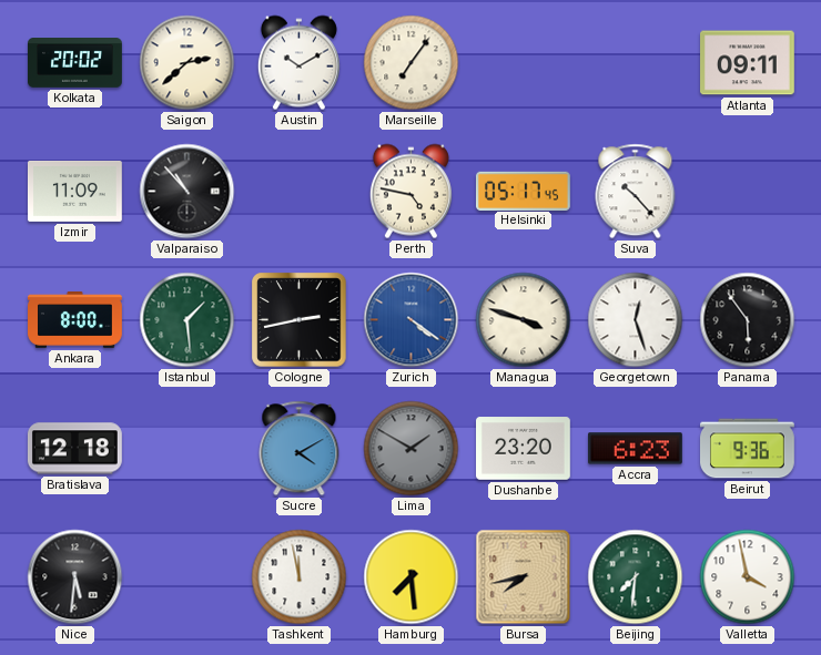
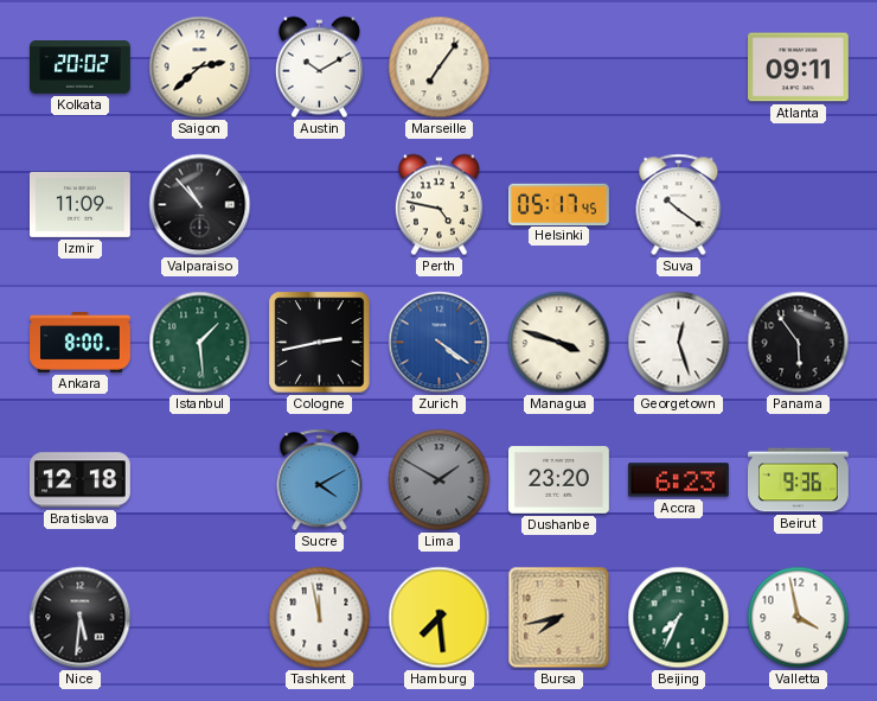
Suva: 10:23 -> 10:21
Beijing: 7:31 -> 7:34
